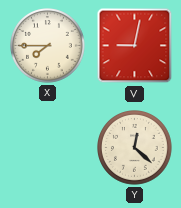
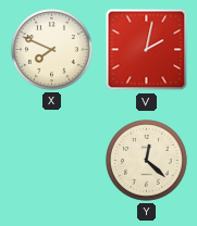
X: 7:45 -> 7:49
V: 9:02 -> 2:02
